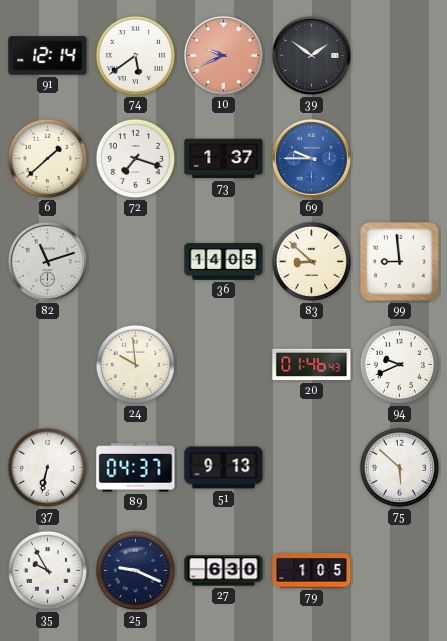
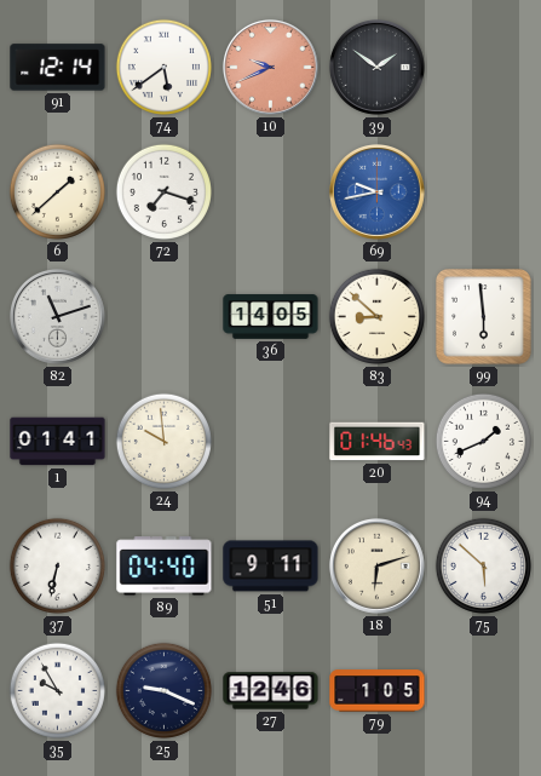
73: 1:37 -> none
69: 9:45 -> 9:43
99: 8:59 -> 5:59
1: none -> 01:41
94: 9:41 -> 1:41
89: 04:37 -> 04:40
51: 9:13 -> 9:11
18: none -> 6:12
27: 6:30 -> 12:46
